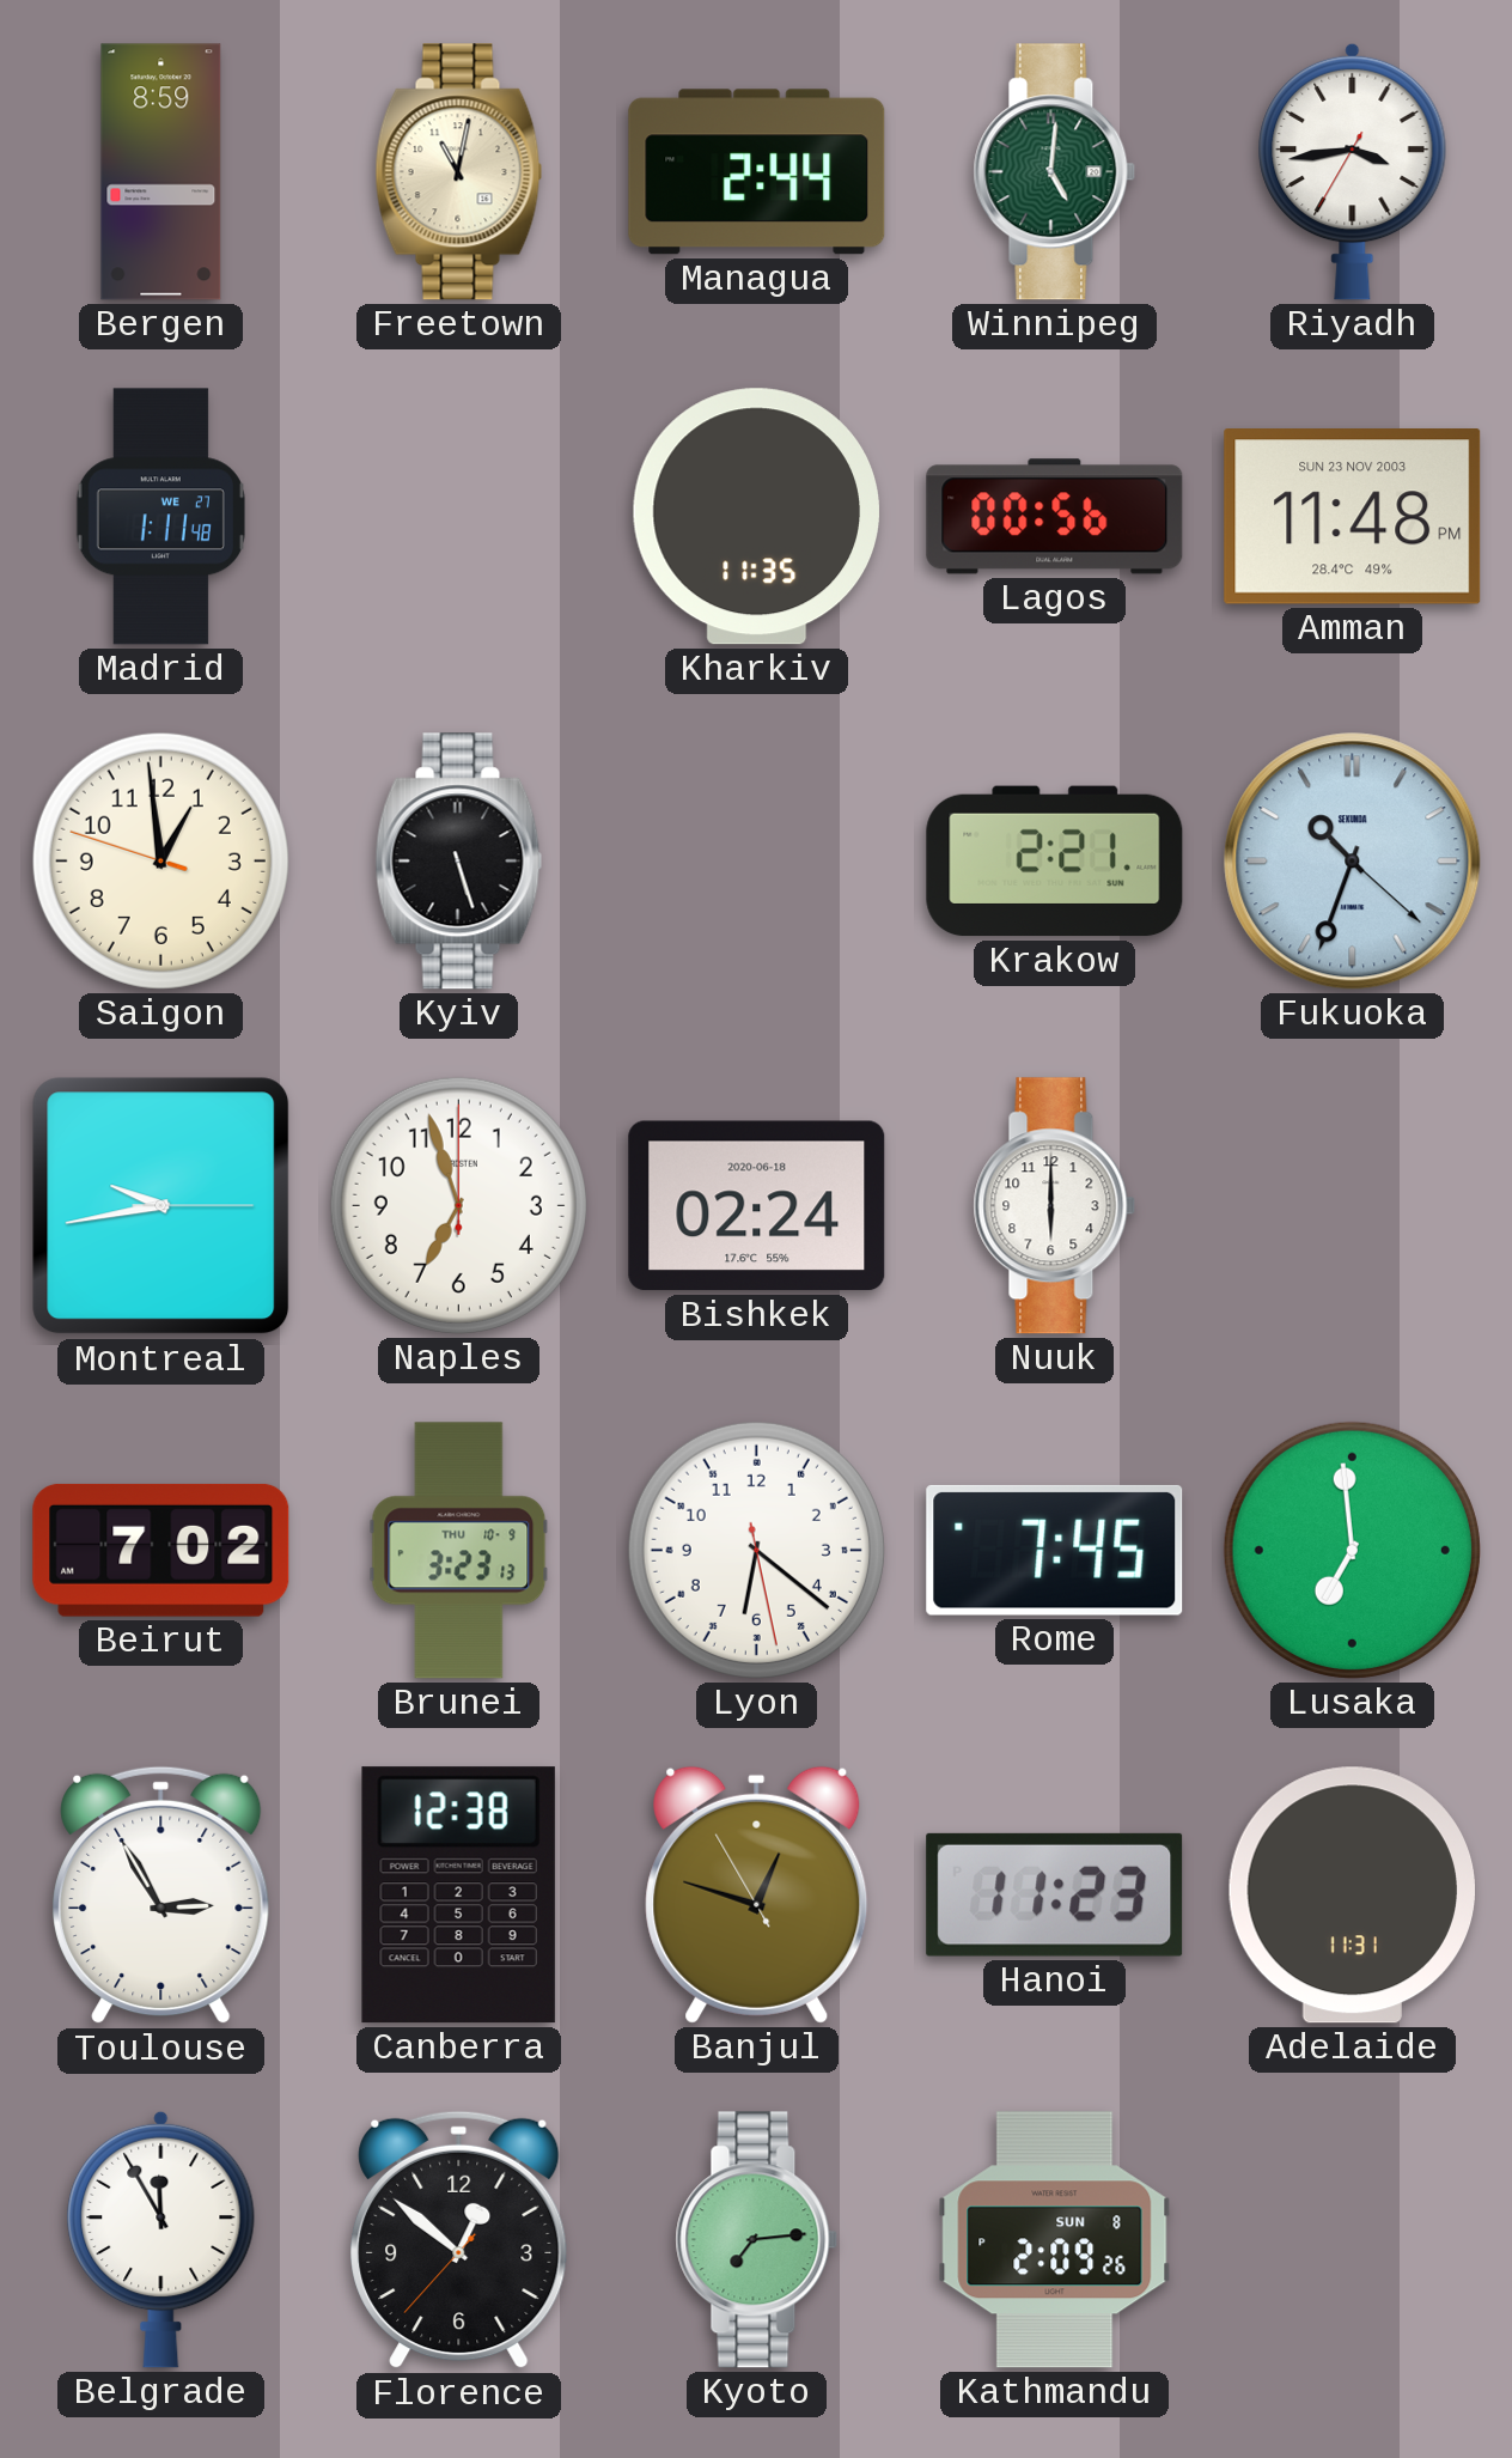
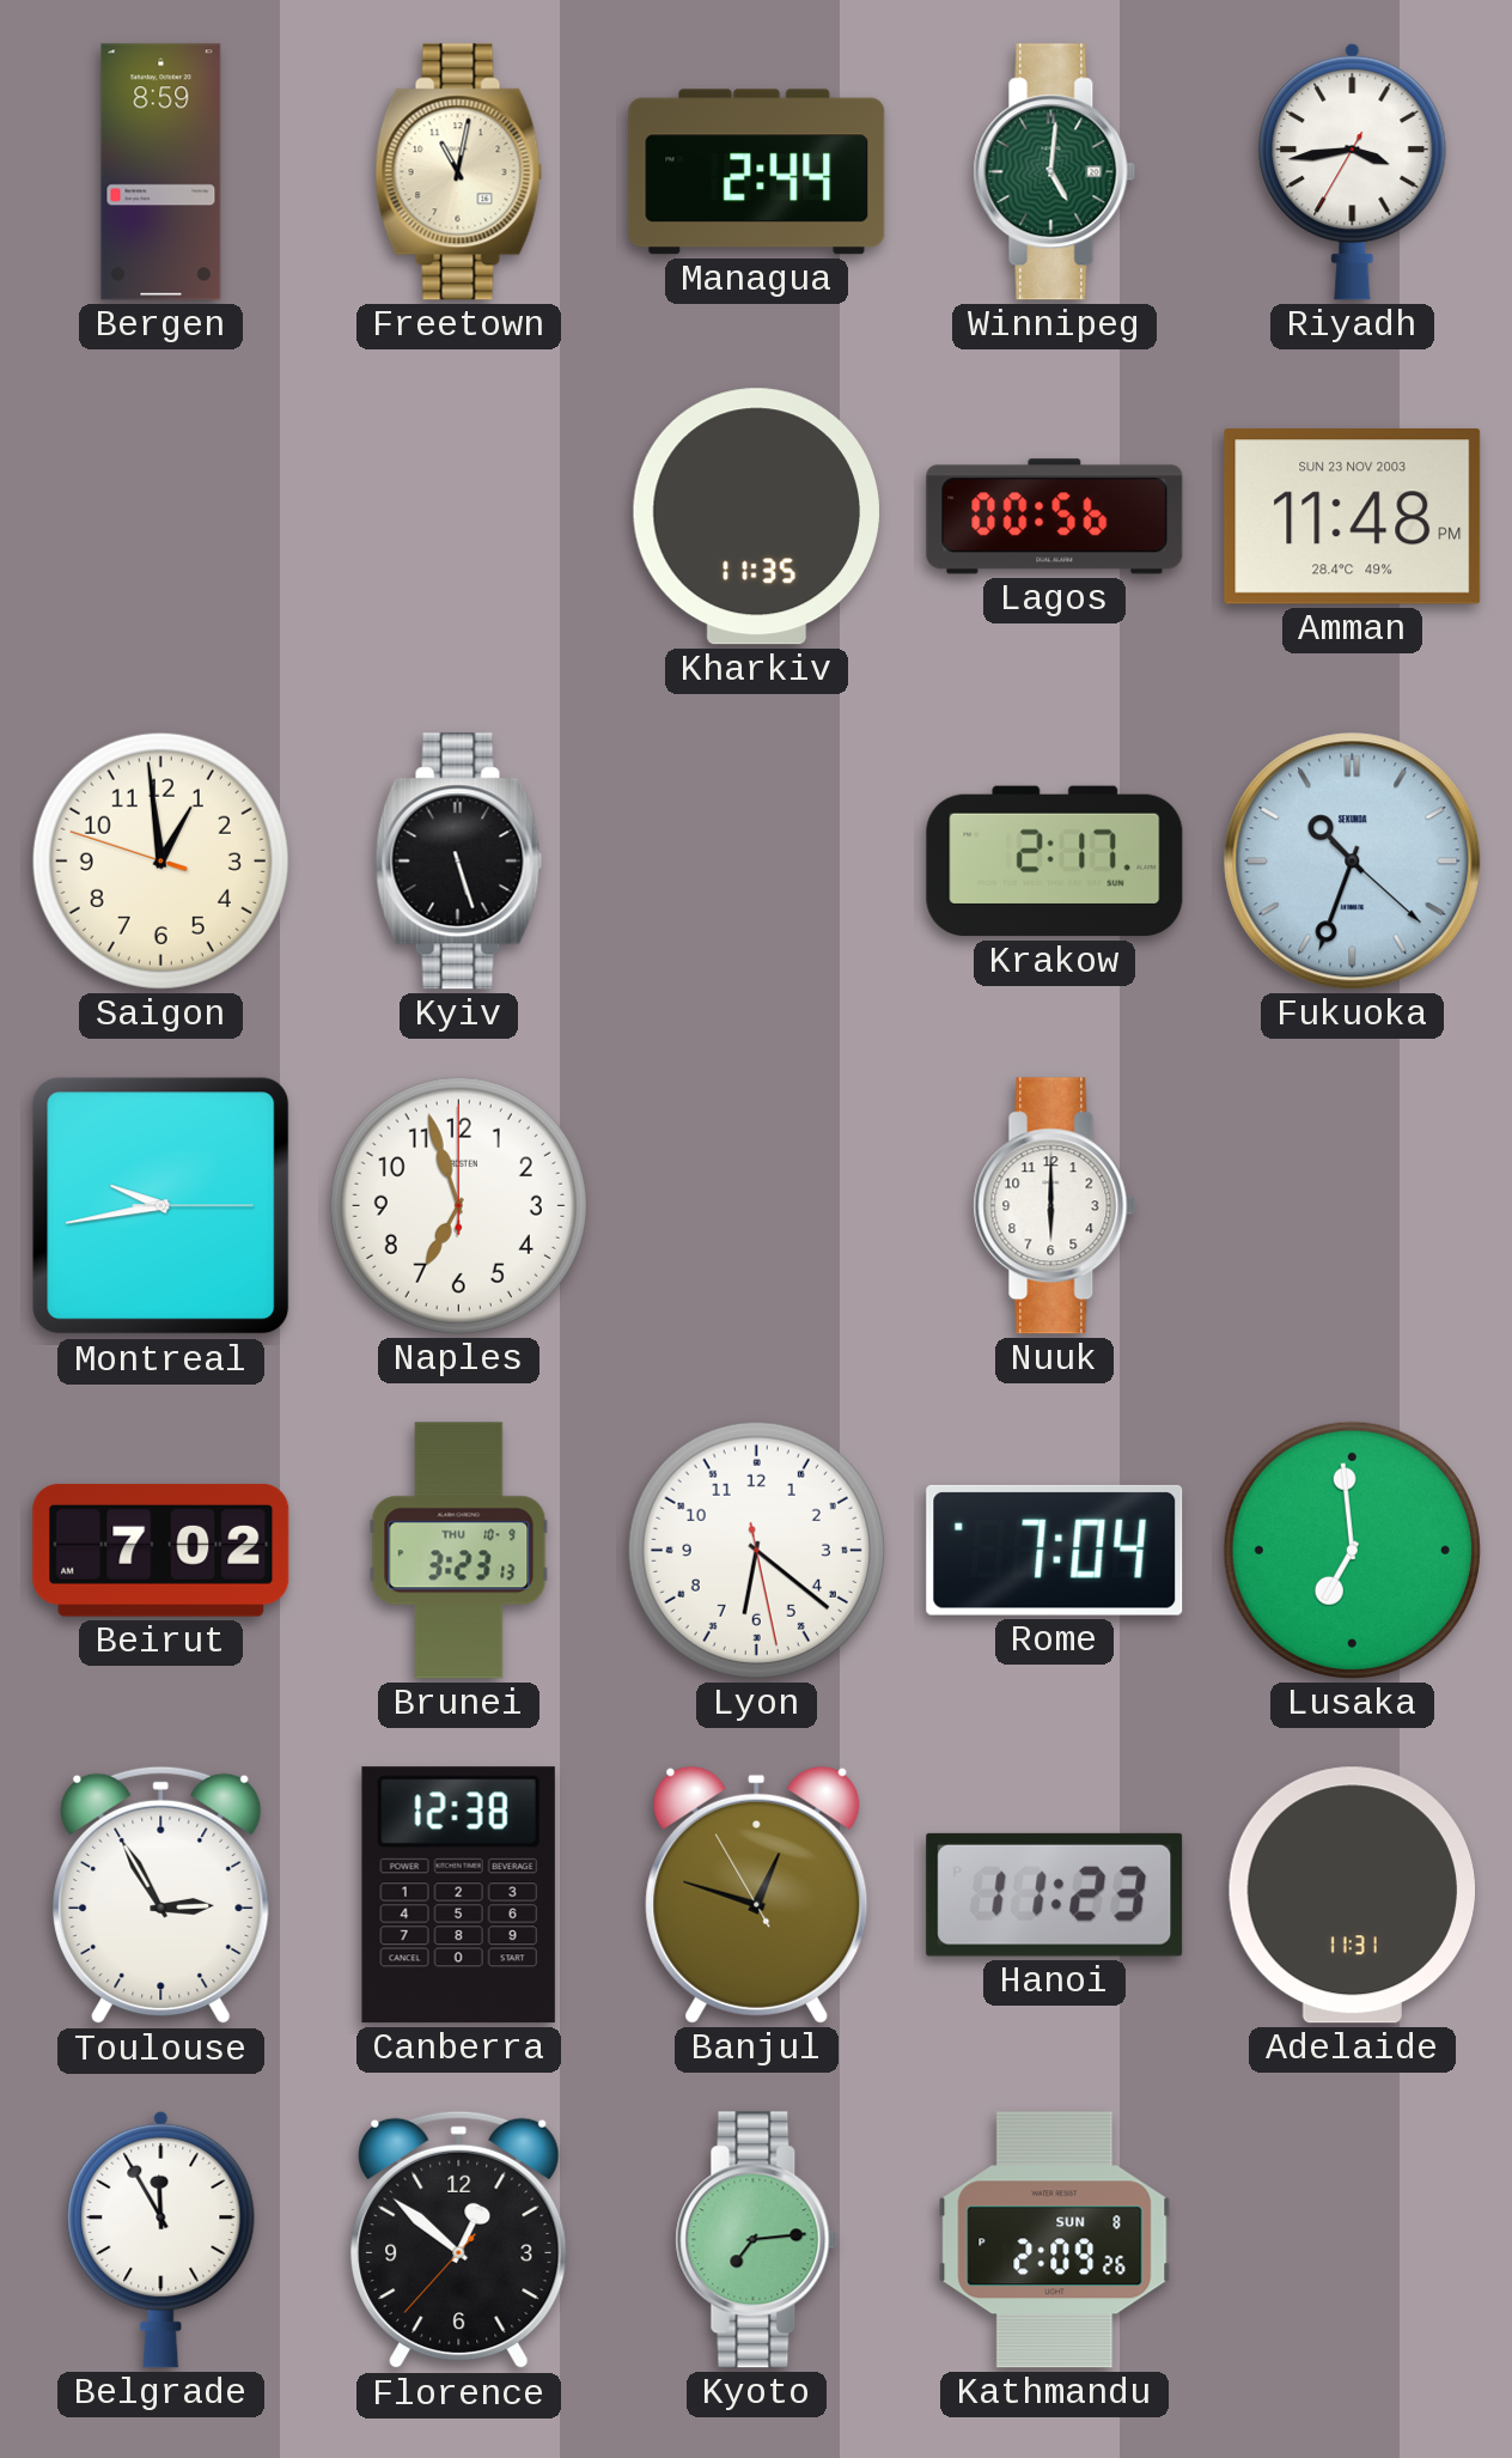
Madrid: 1:11 -> none
Krakow: 2:21 -> 2:17
Bishkek: 02:24 -> none
Rome: 7:45 -> 7:04
